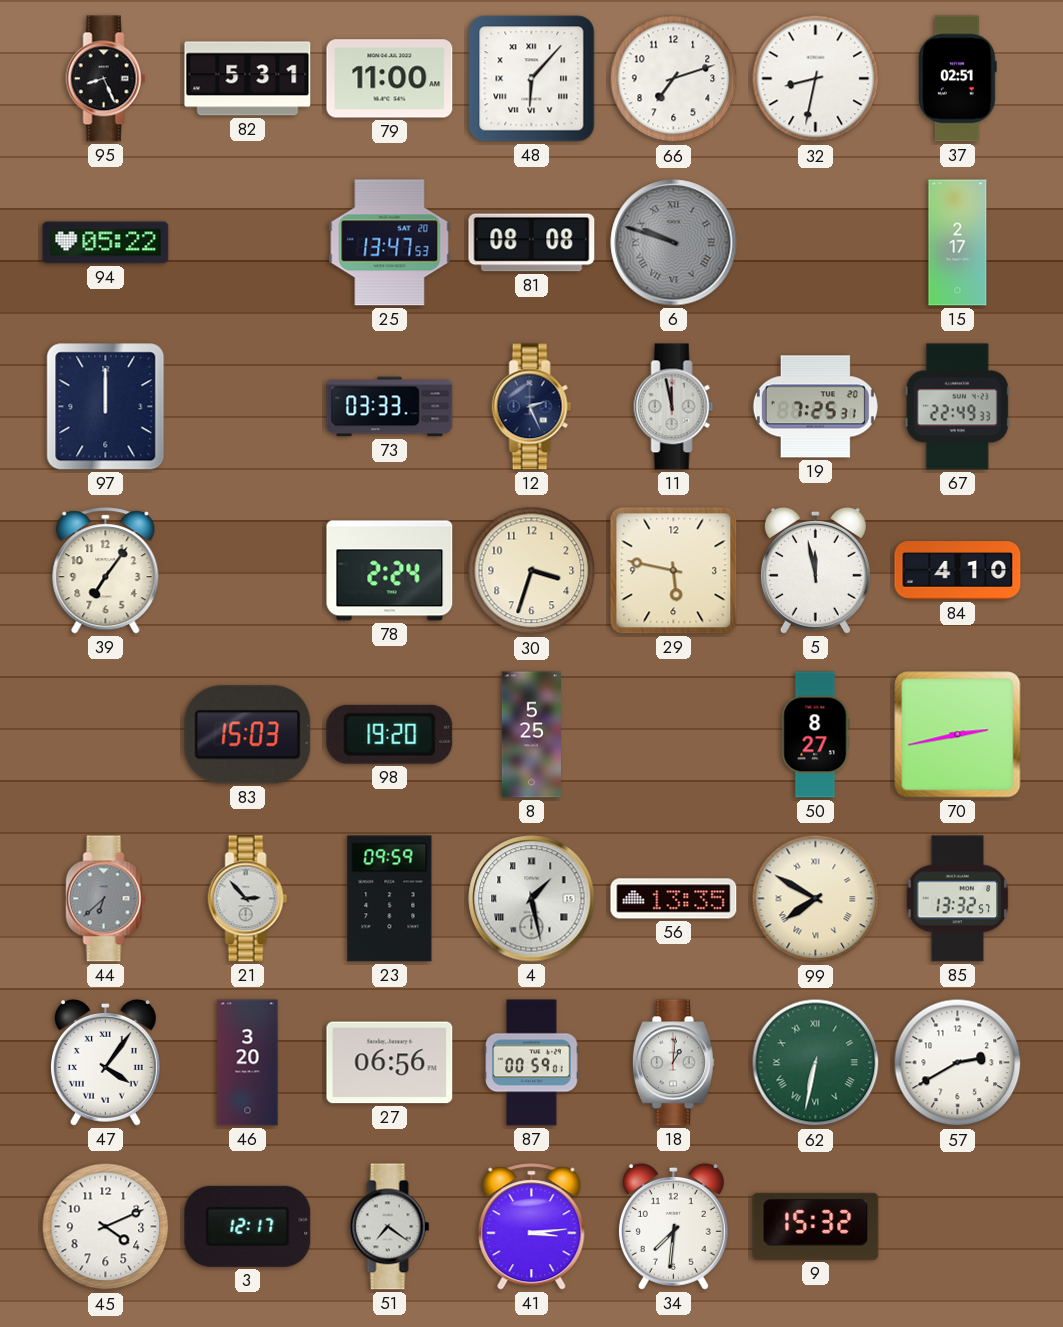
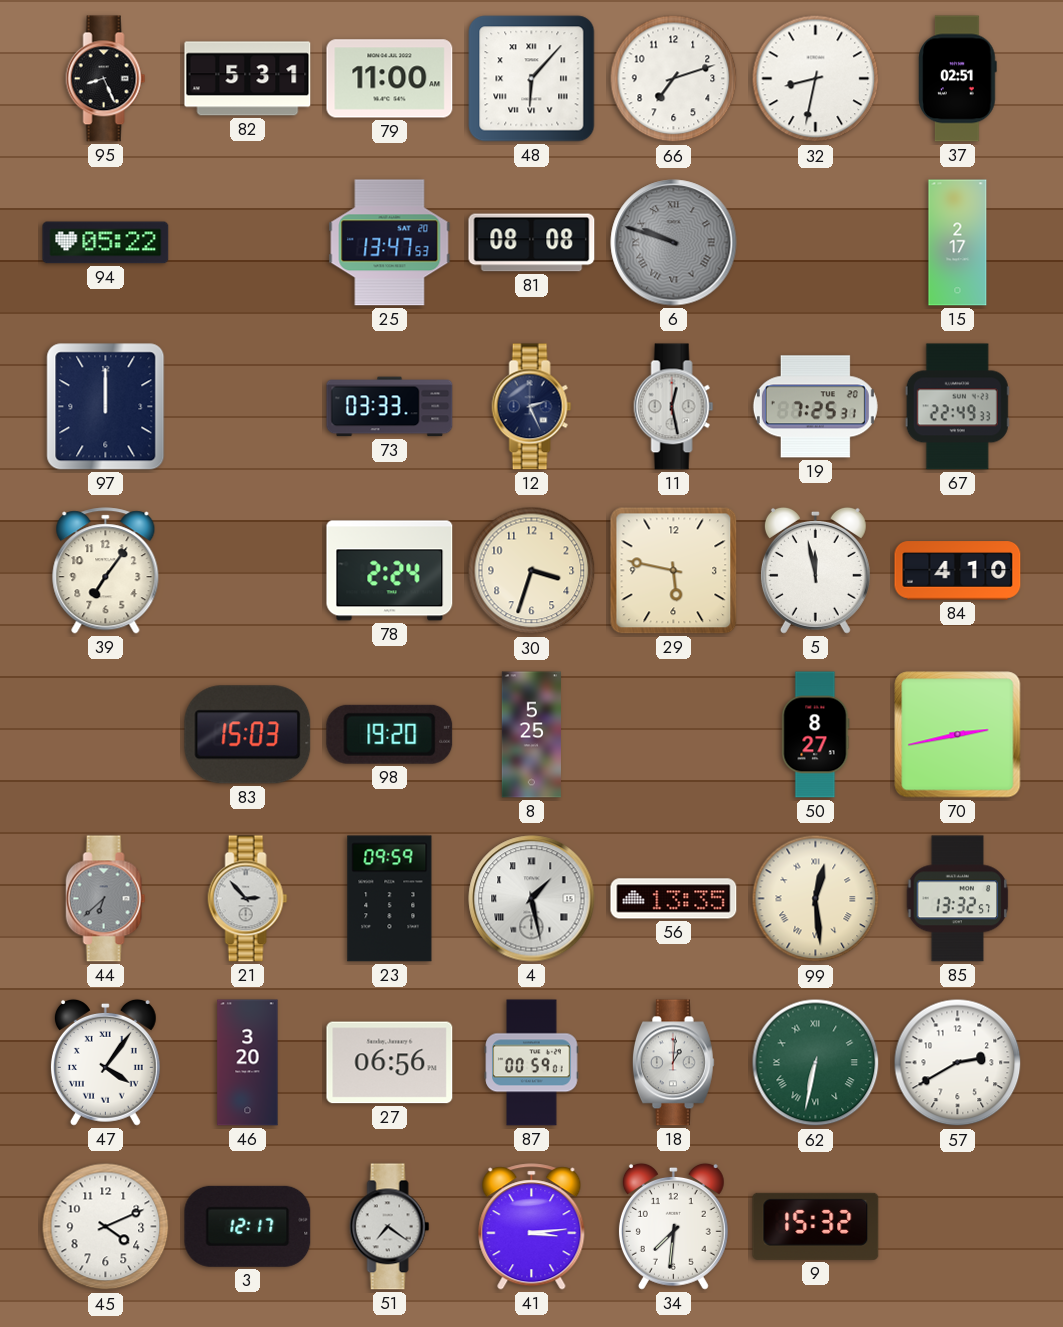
11: 11:58 -> 12:28
99: 7:50 -> 12:29
